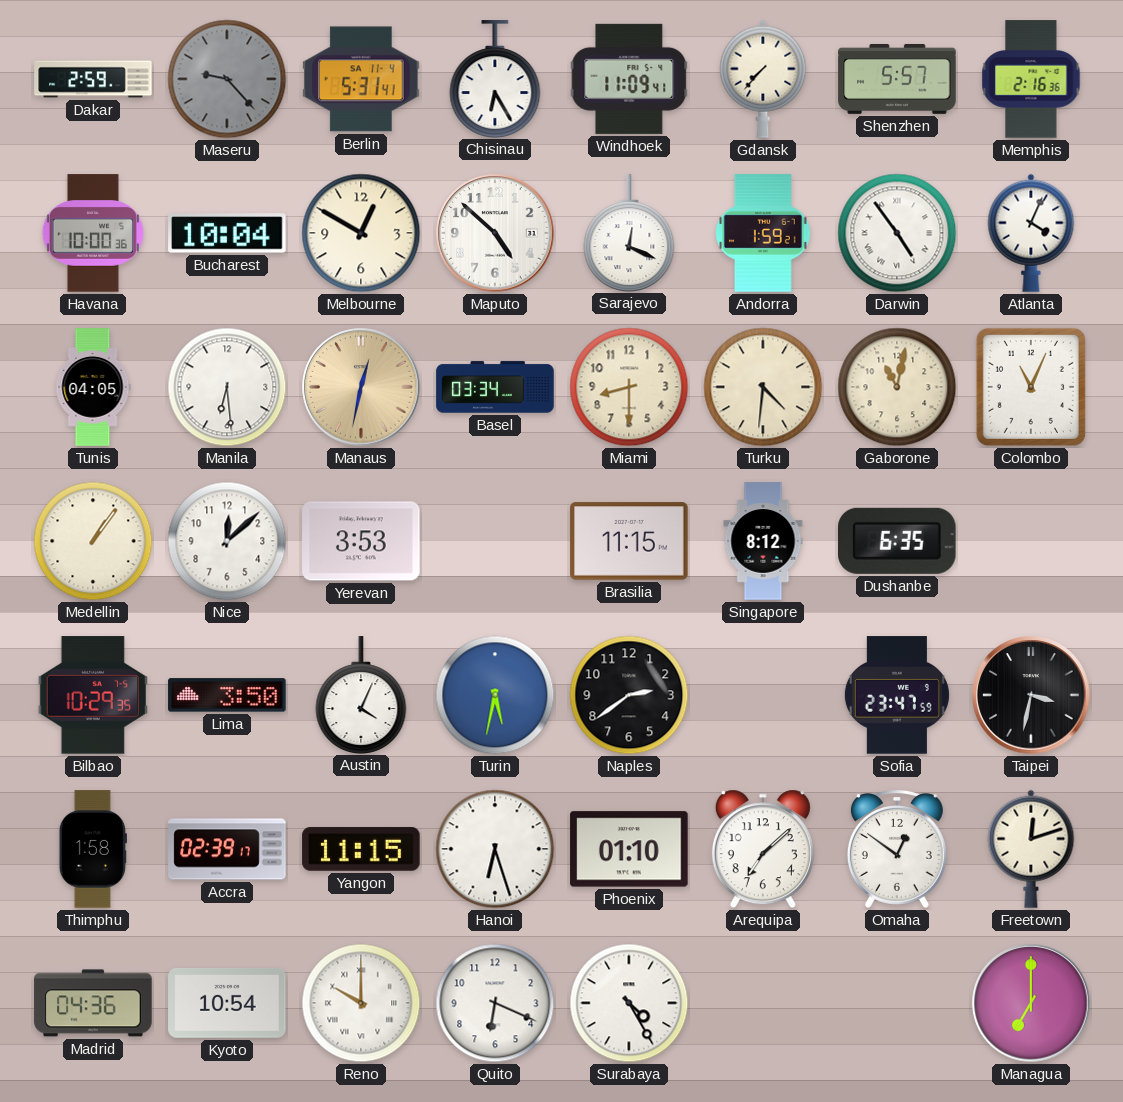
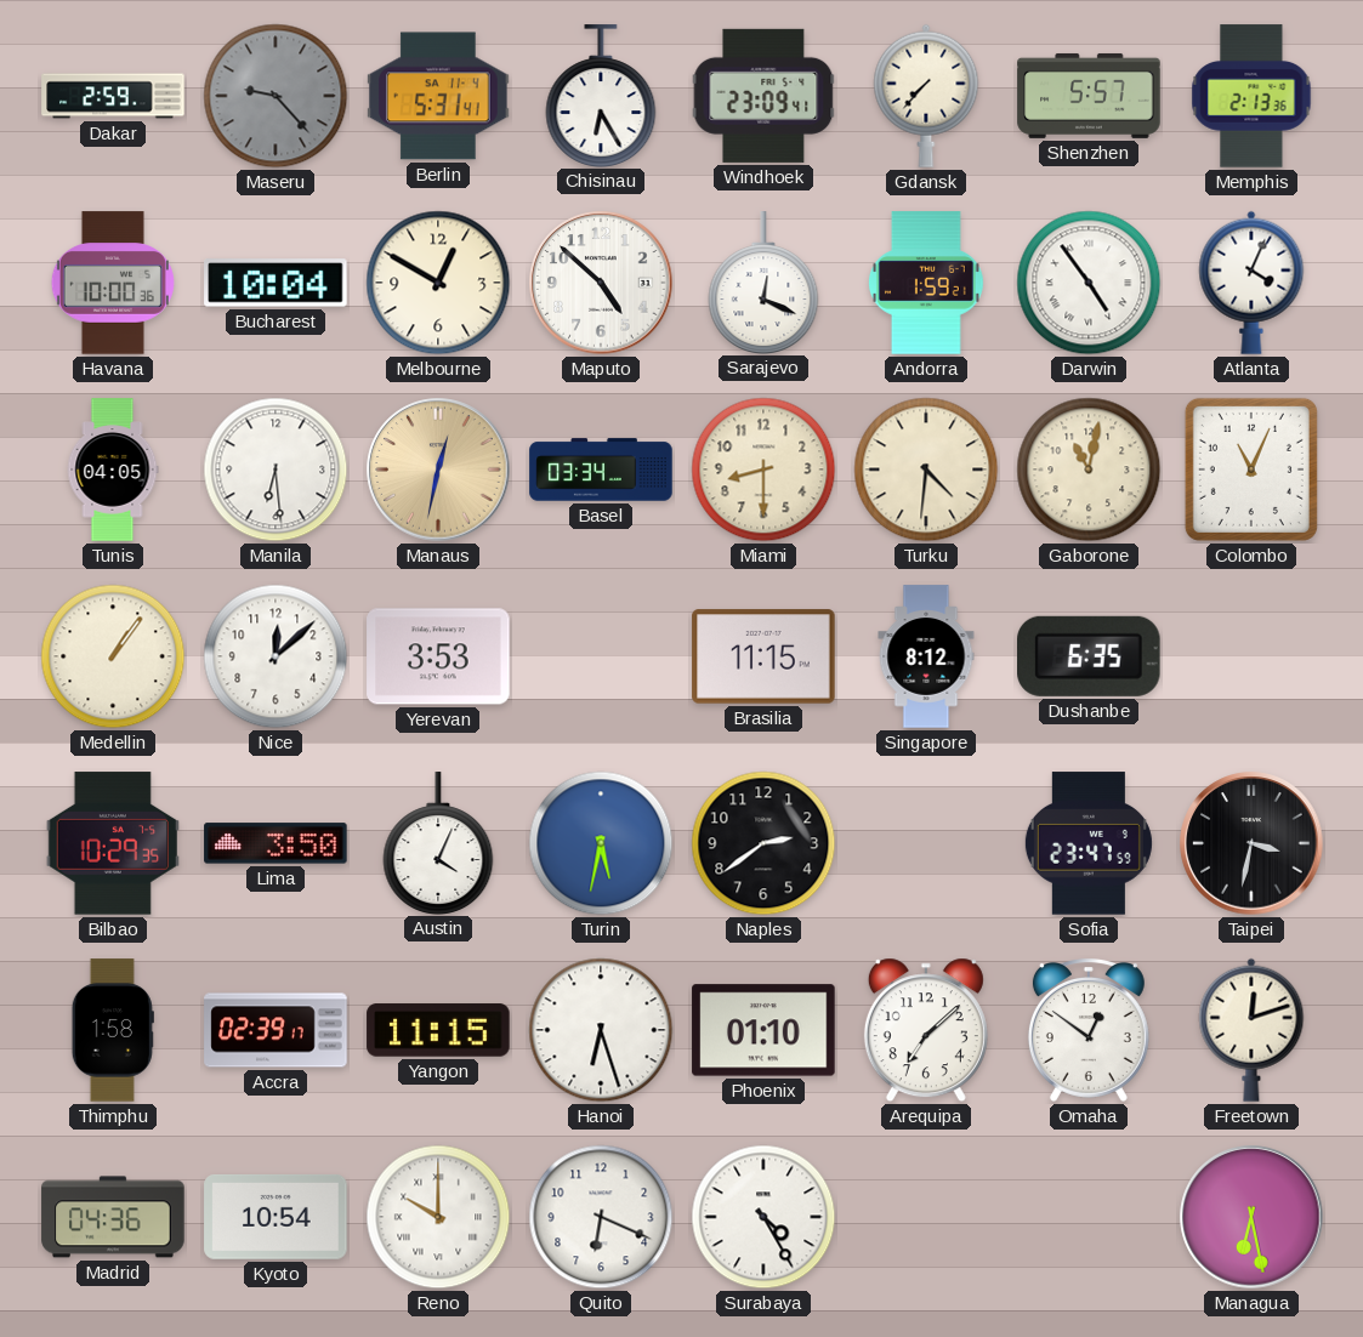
Windhoek: 11:09 -> 23:09
Memphis: 2:16 -> 2:13
Managua: 7:00 -> 6:28
